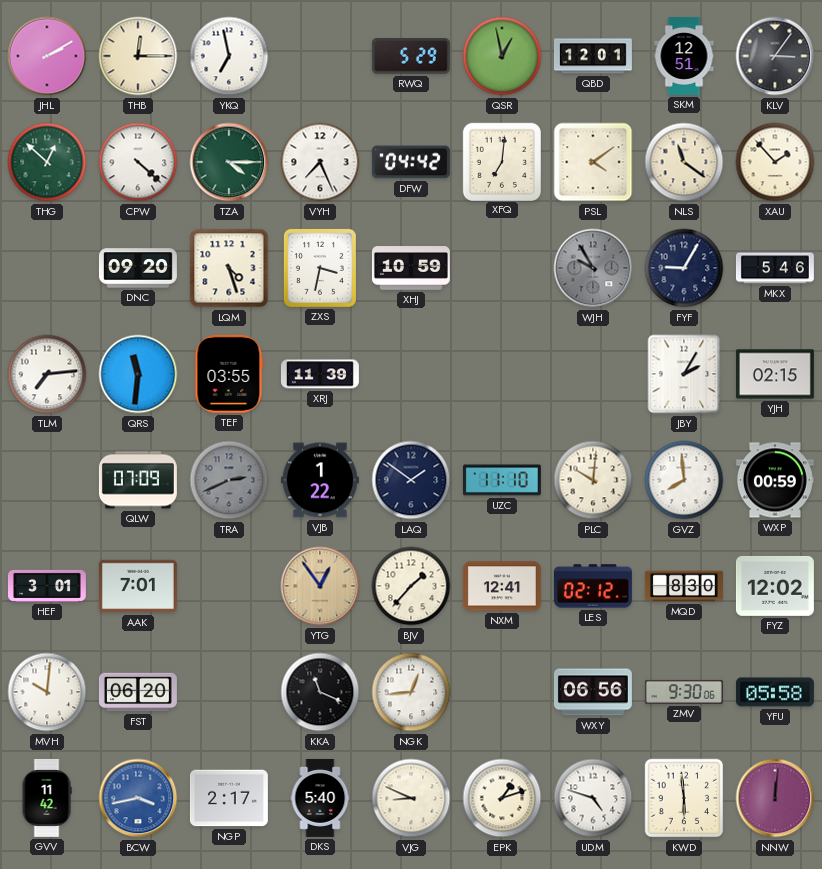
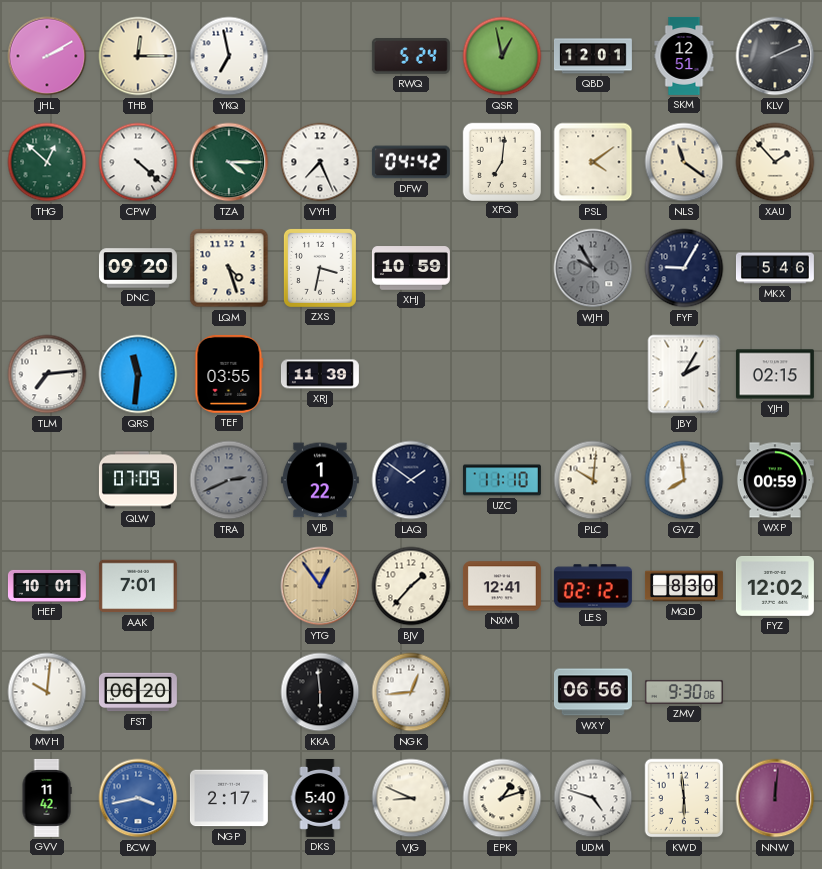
RWQ: 5:29 -> 5:24
KLV: 3:06 -> 2:11
HEF: 3:01 -> 10:01
KKA: 11:19 -> 5:59
YFU: 05:58 -> none
